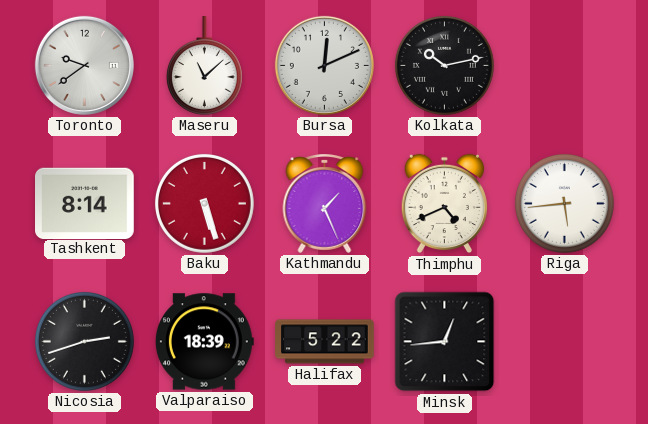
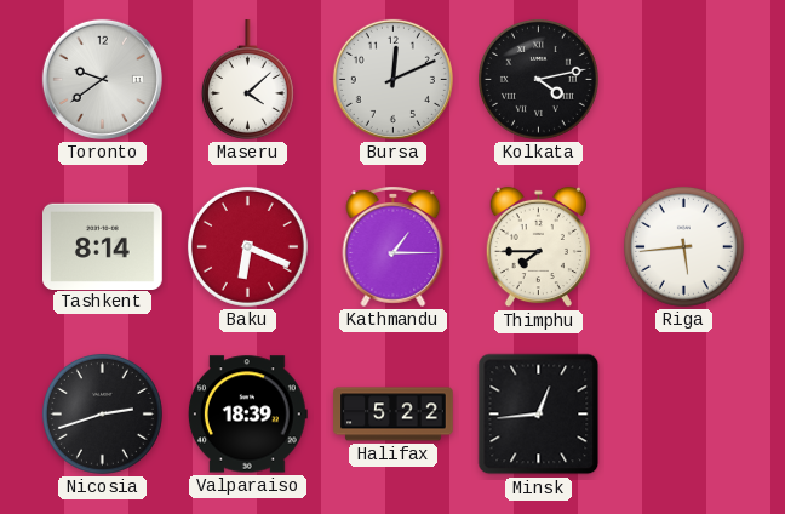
Maseru: 11:08 -> 4:08
Kolkata: 10:13 -> 4:13
Baku: 5:27 -> 6:19
Kathmandu: 1:26 -> 1:15
Thimphu: 4:41 -> 7:45
